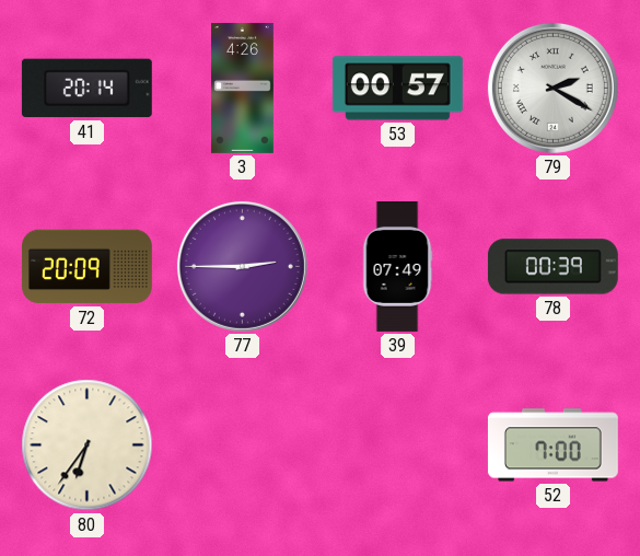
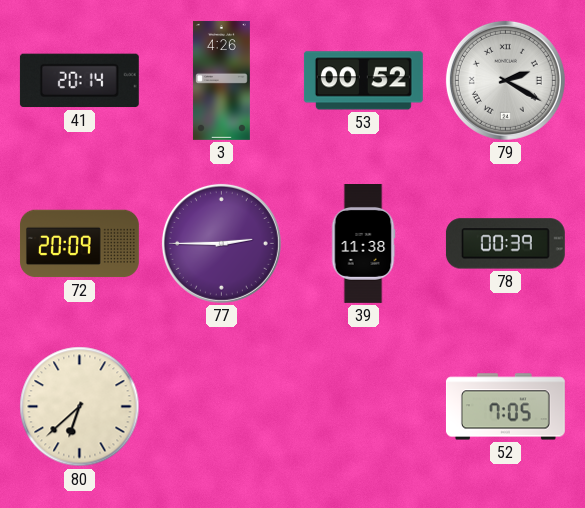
53: 00:57 -> 00:52
39: 07:49 -> 11:38
80: 6:36 -> 6:38
52: 7:00 -> 7:05
